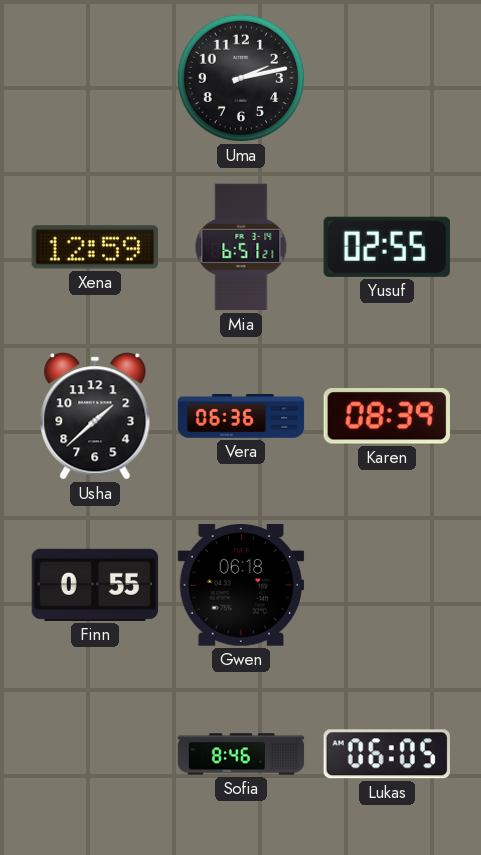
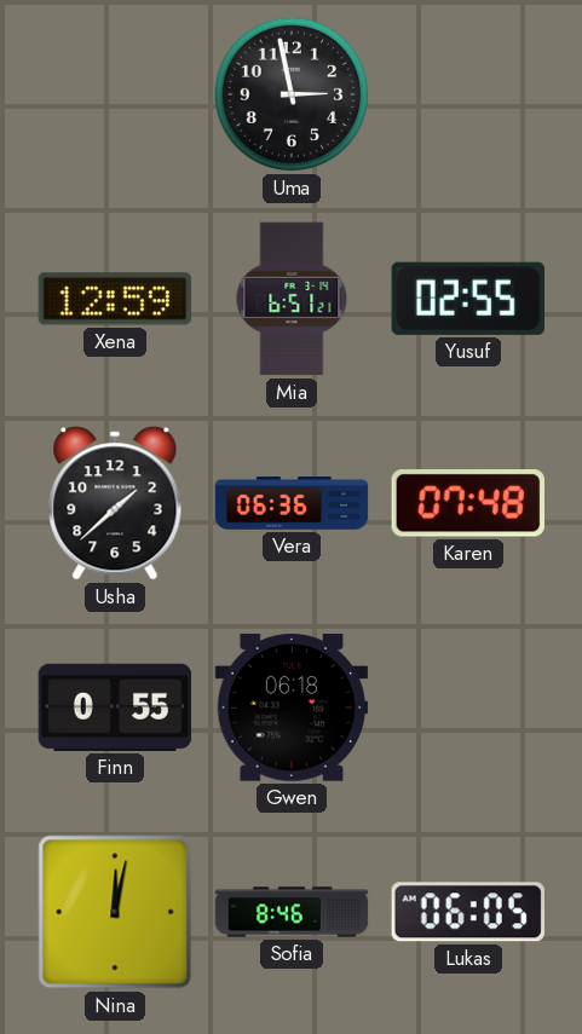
Uma: 2:13 -> 2:58
Karen: 08:39 -> 07:48
Nina: none -> 12:02
